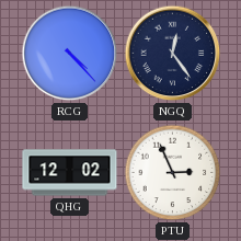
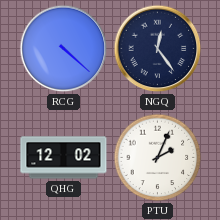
RCG: 4:23 -> 4:22
PTU: 2:56 -> 2:04
